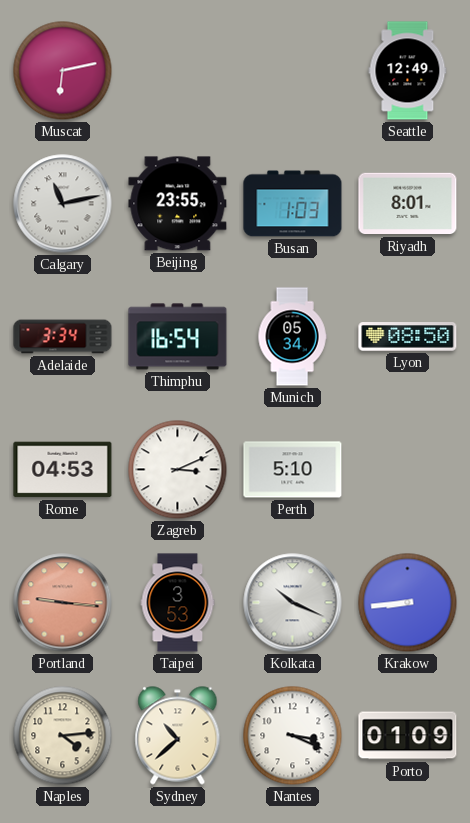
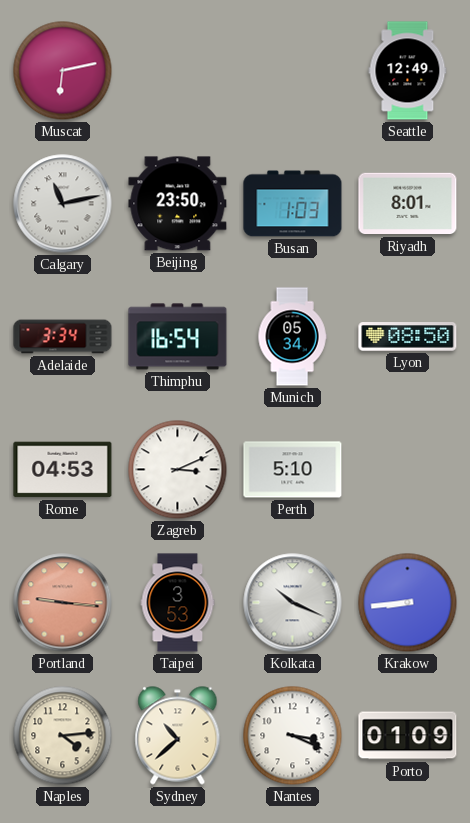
Beijing: 23:55 -> 23:50
